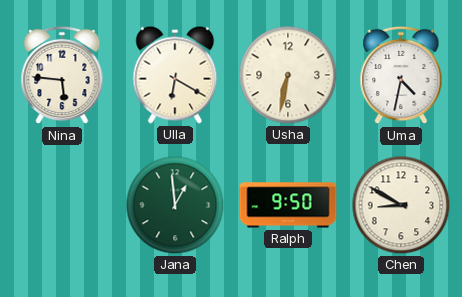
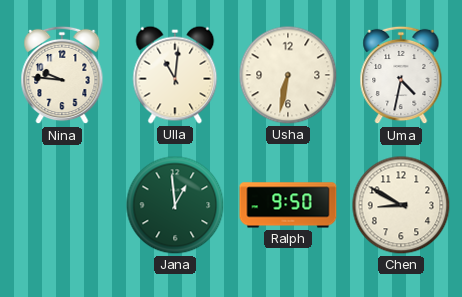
Nina: 5:46 -> 9:46
Ulla: 6:20 -> 11:01
